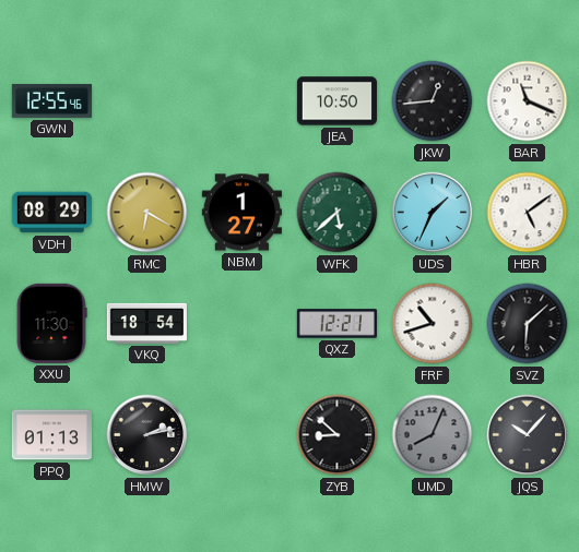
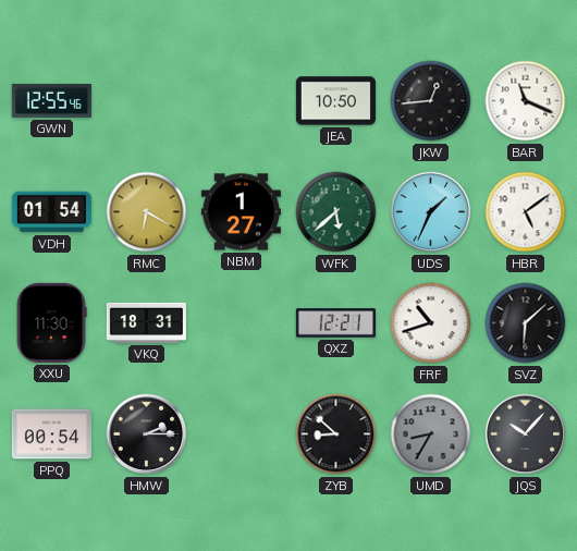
VDH: 08:29 -> 01:54
VKQ: 18:54 -> 18:31
PPQ: 01:13 -> 00:54
HMW: 2:13 -> 2:15
UMD: 8:04 -> 8:35
